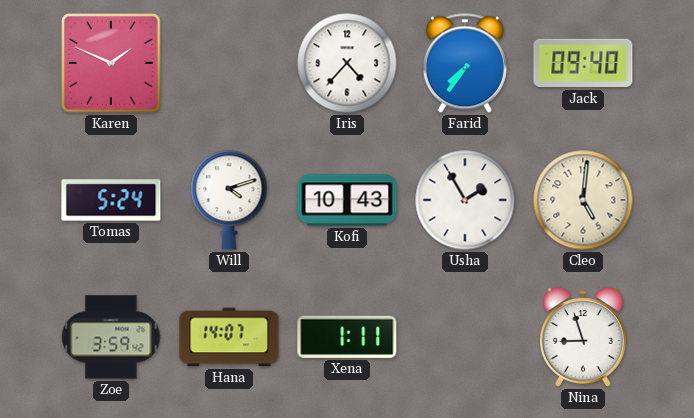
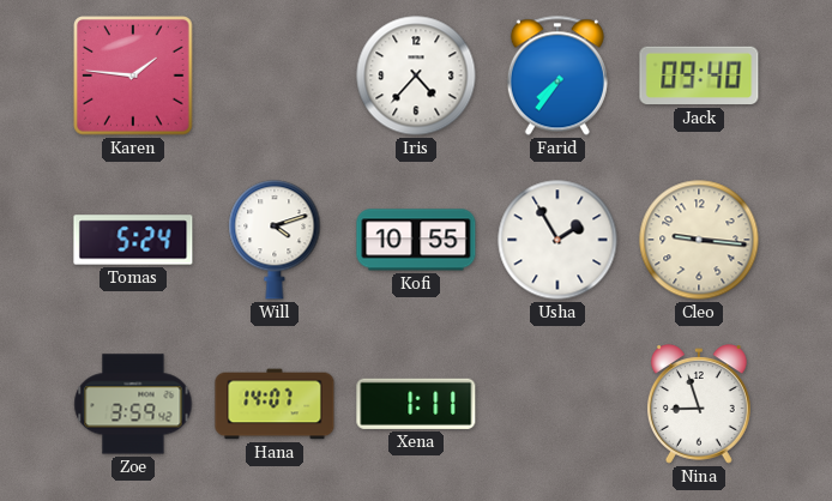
Karen: 1:49 -> 1:46
Kofi: 10:43 -> 10:55
Cleo: 5:01 -> 9:16
